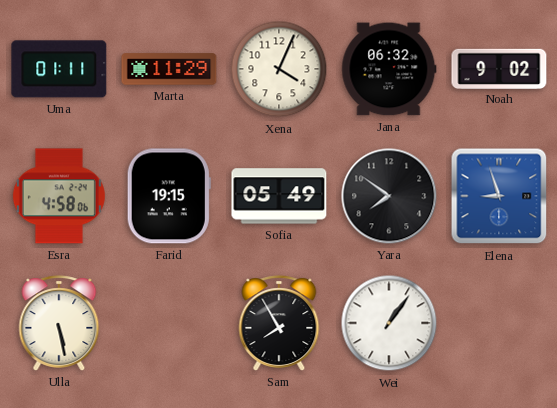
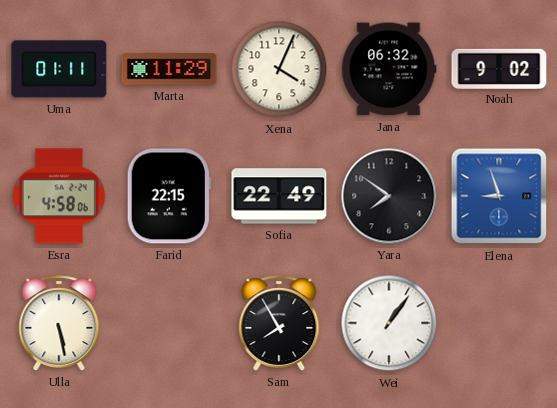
Farid: 19:15 -> 22:15
Sofia: 05:49 -> 22:49
